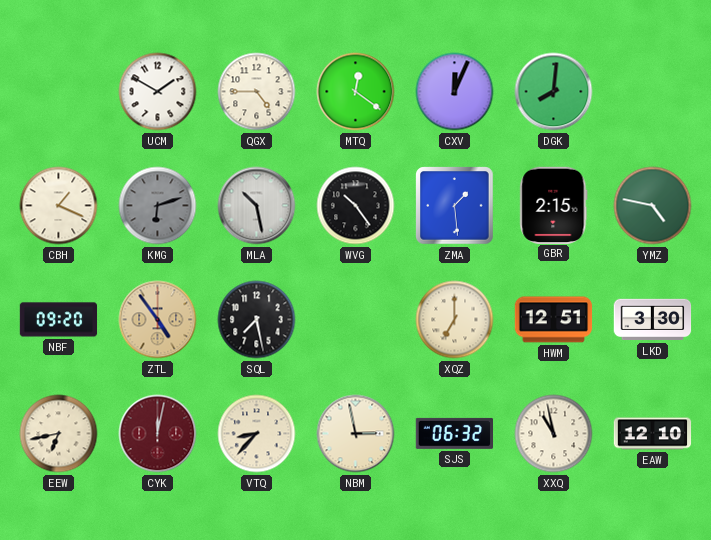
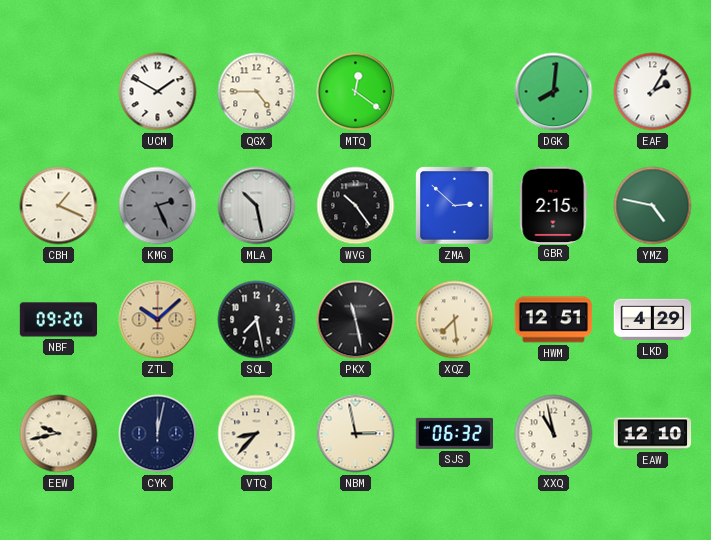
CXV: 12:04 -> none
EAF: none -> 2:05
KMG: 6:12 -> 2:26
ZMA: 1:29 -> 2:52
ZTL: 4:54 -> 10:08
PKX: none -> 11:28
XQZ: 7:00 -> 7:29
LKD: 3:30 -> 4:29
EEW: 6:43 -> 9:43
CYK dial: burgundy -> navy
